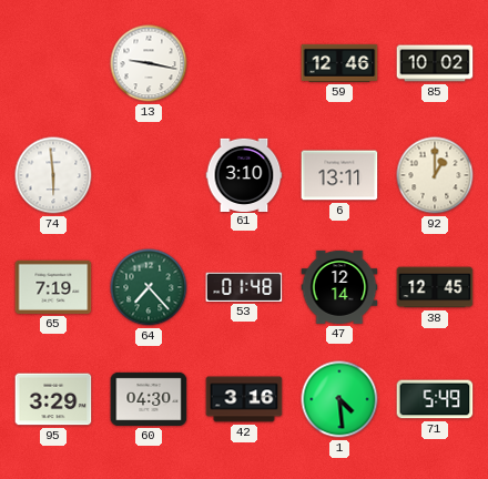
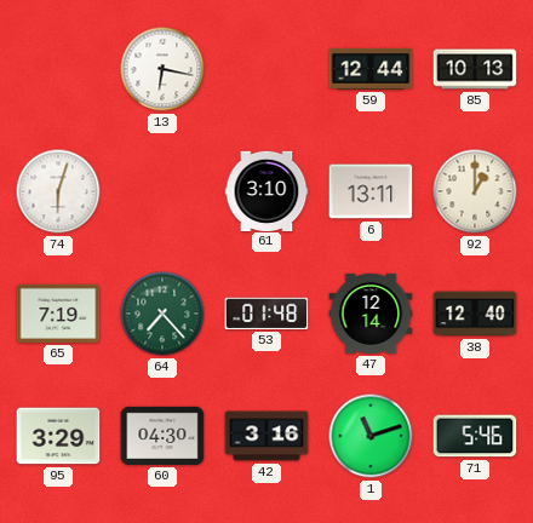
13: 9:17 -> 6:17
59: 12:46 -> 12:44
85: 10:02 -> 10:13
74: 5:59 -> 6:03
38: 12:45 -> 12:40
1: 4:29 -> 11:12
71: 5:49 -> 5:46
